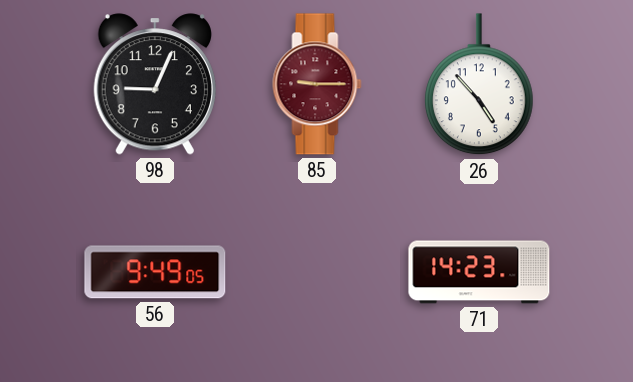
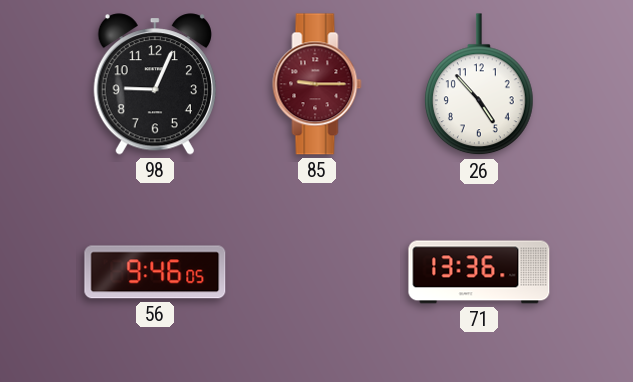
56: 9:49 -> 9:46
71: 14:23 -> 13:36
